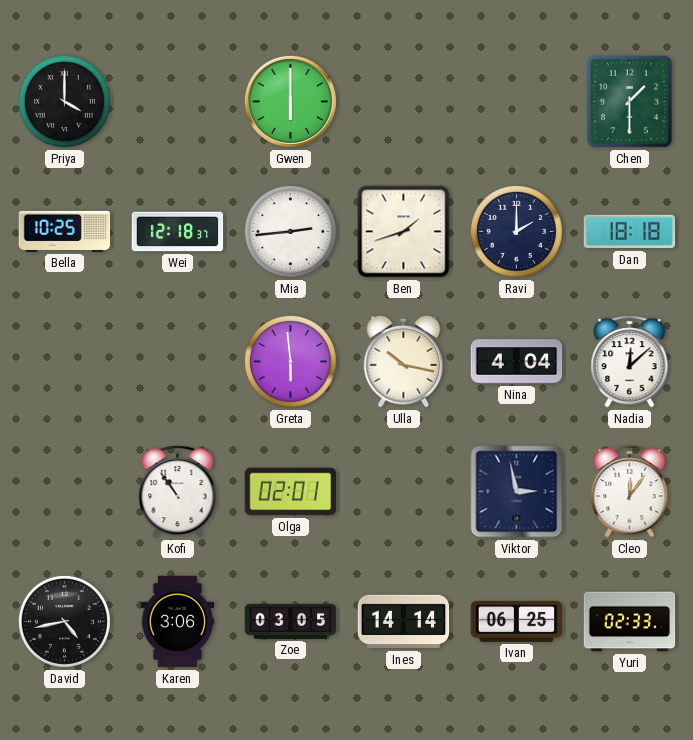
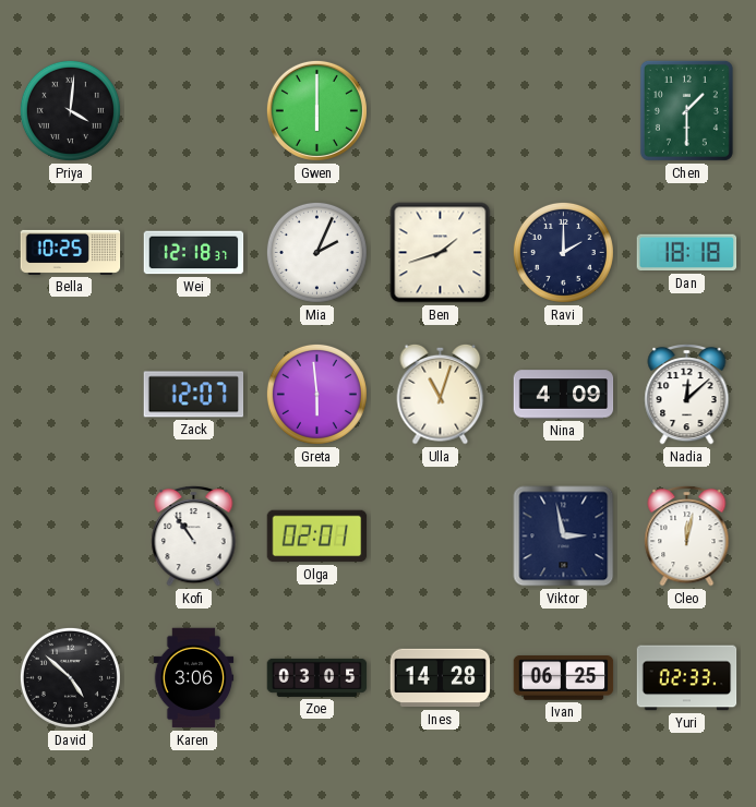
Priya: 4:00 -> 4:01
Mia: 2:44 -> 2:04
Zack: none -> 12:07
Ulla: 10:17 -> 11:03
Nina: 4:04 -> 4:09
Cleo: 12:06 -> 12:02
David: 4:43 -> 4:52
Ines: 14:14 -> 14:28
